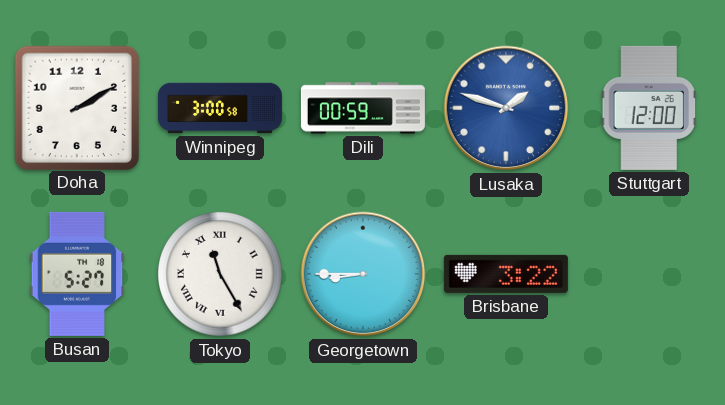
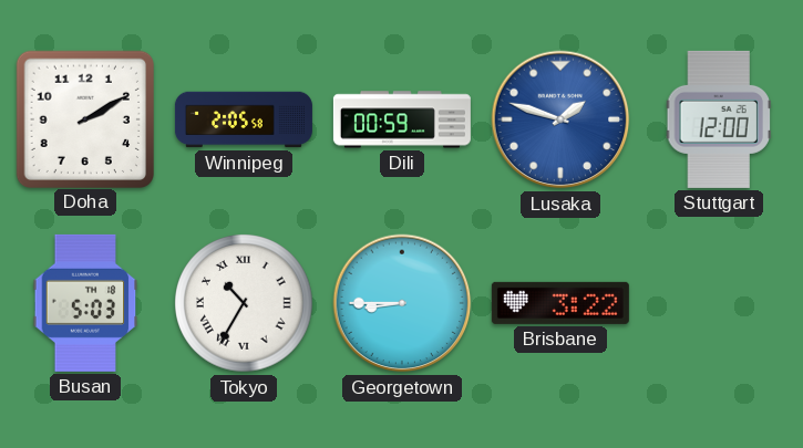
Winnipeg: 3:00 -> 2:05
Busan: 5:27 -> 5:03
Tokyo: 11:25 -> 10:35
